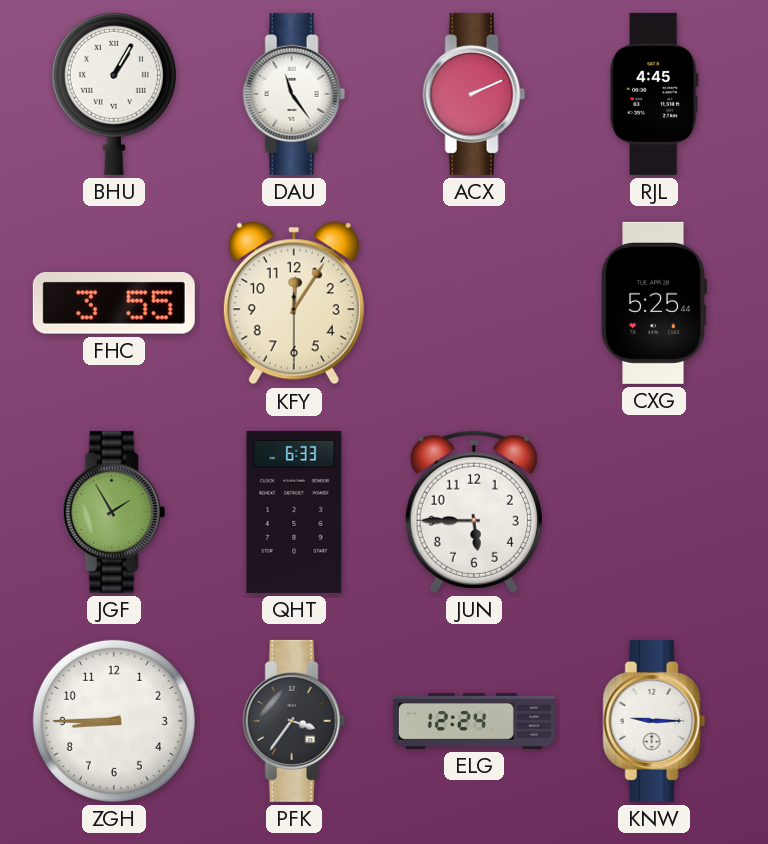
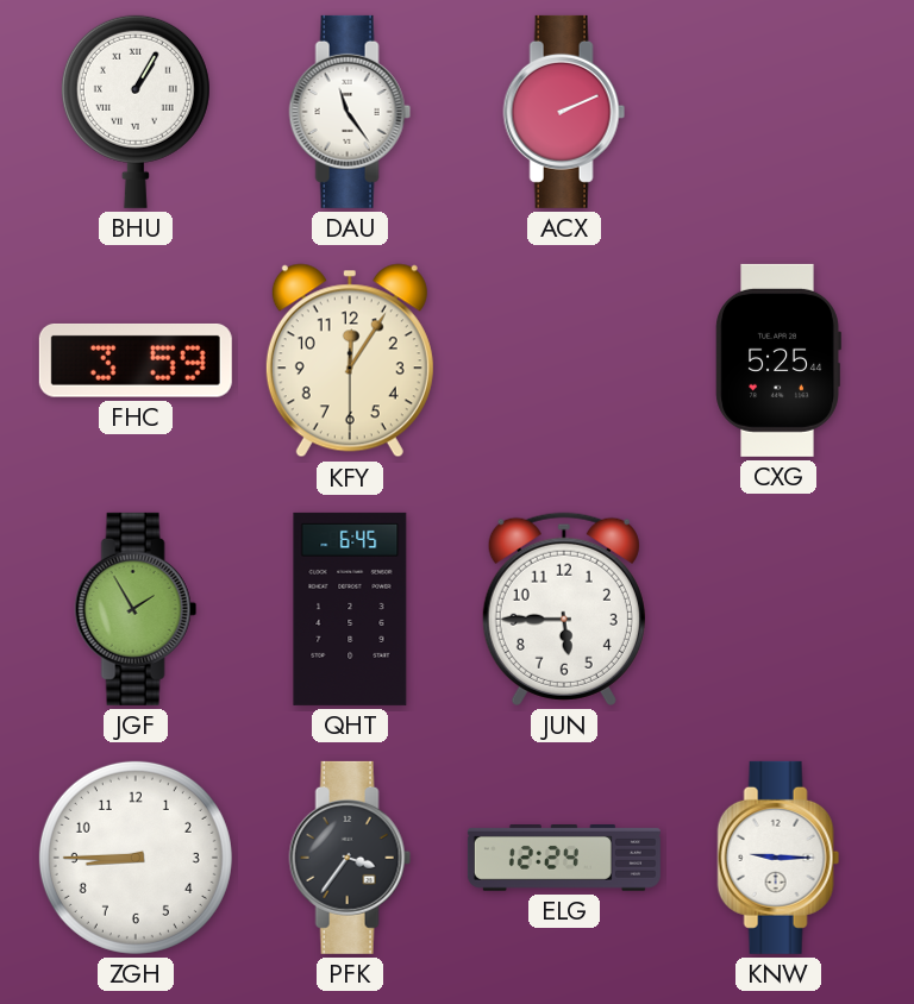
RJL: 4:45 -> none
FHC: 3:55 -> 3:59
QHT: 6:33 -> 6:45
